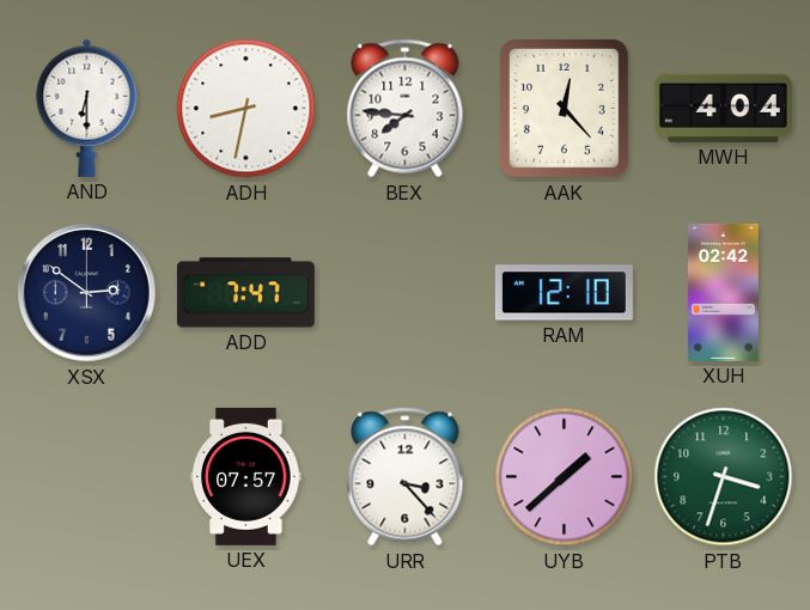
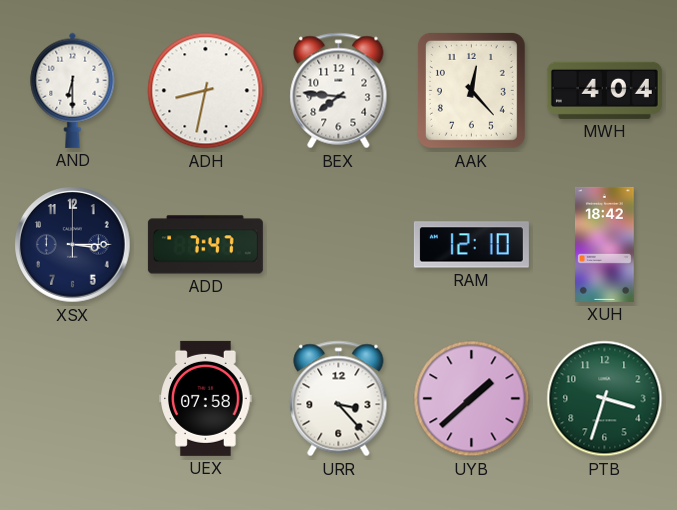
XSX: 2:51 -> 3:15
XUH: 02:42 -> 18:42
UEX: 07:57 -> 07:58
